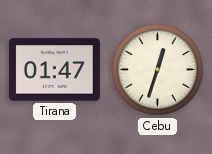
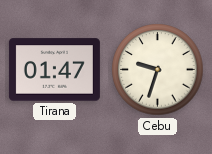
Cebu: 12:33 -> 9:33
